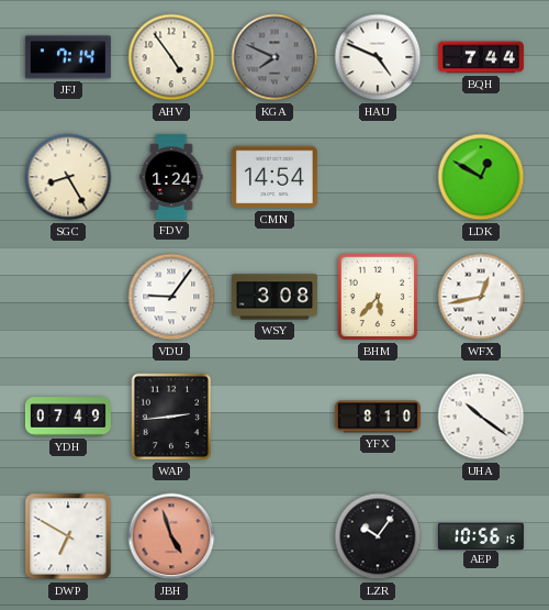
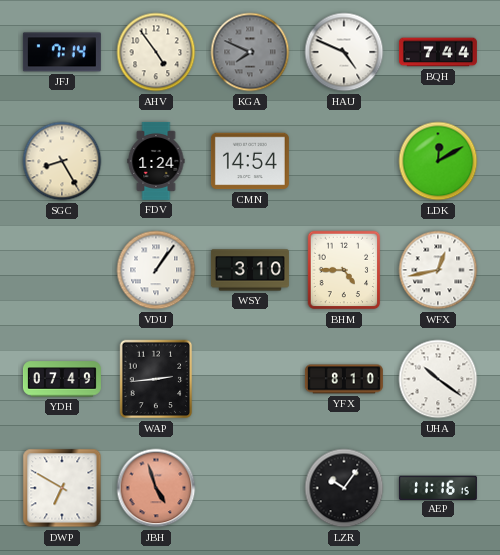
LDK: 12:50 -> 12:10
VDU: 9:06 -> 1:06
WSY: 3:08 -> 3:10
BHM: 5:37 -> 4:45
AEP: 10:56 -> 11:16
